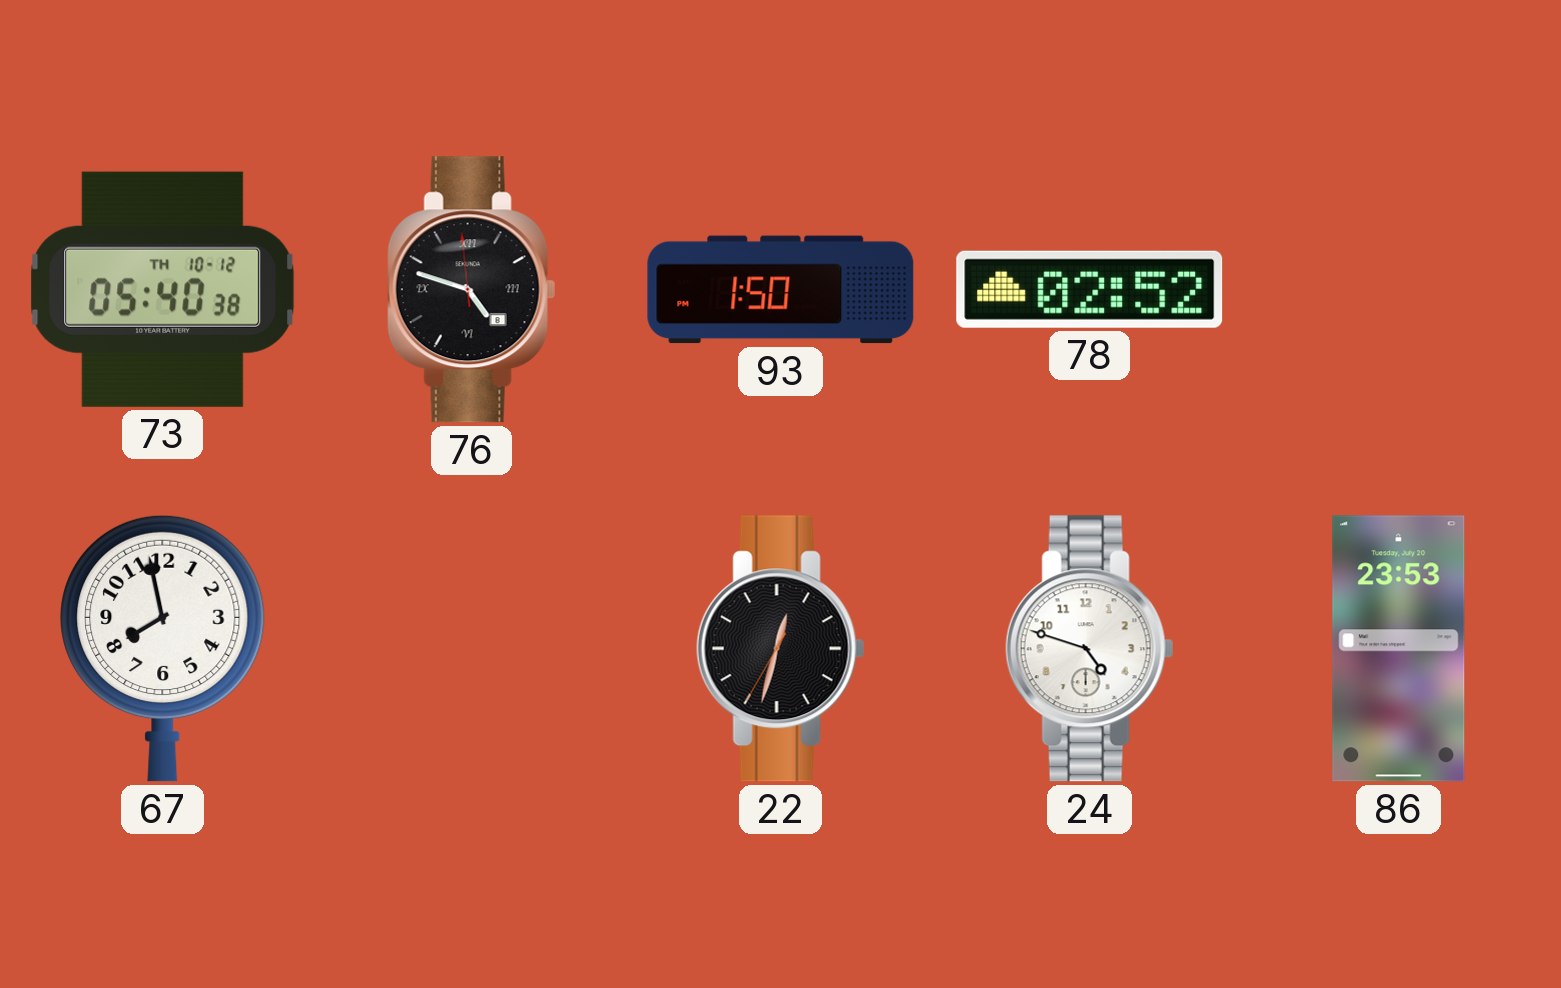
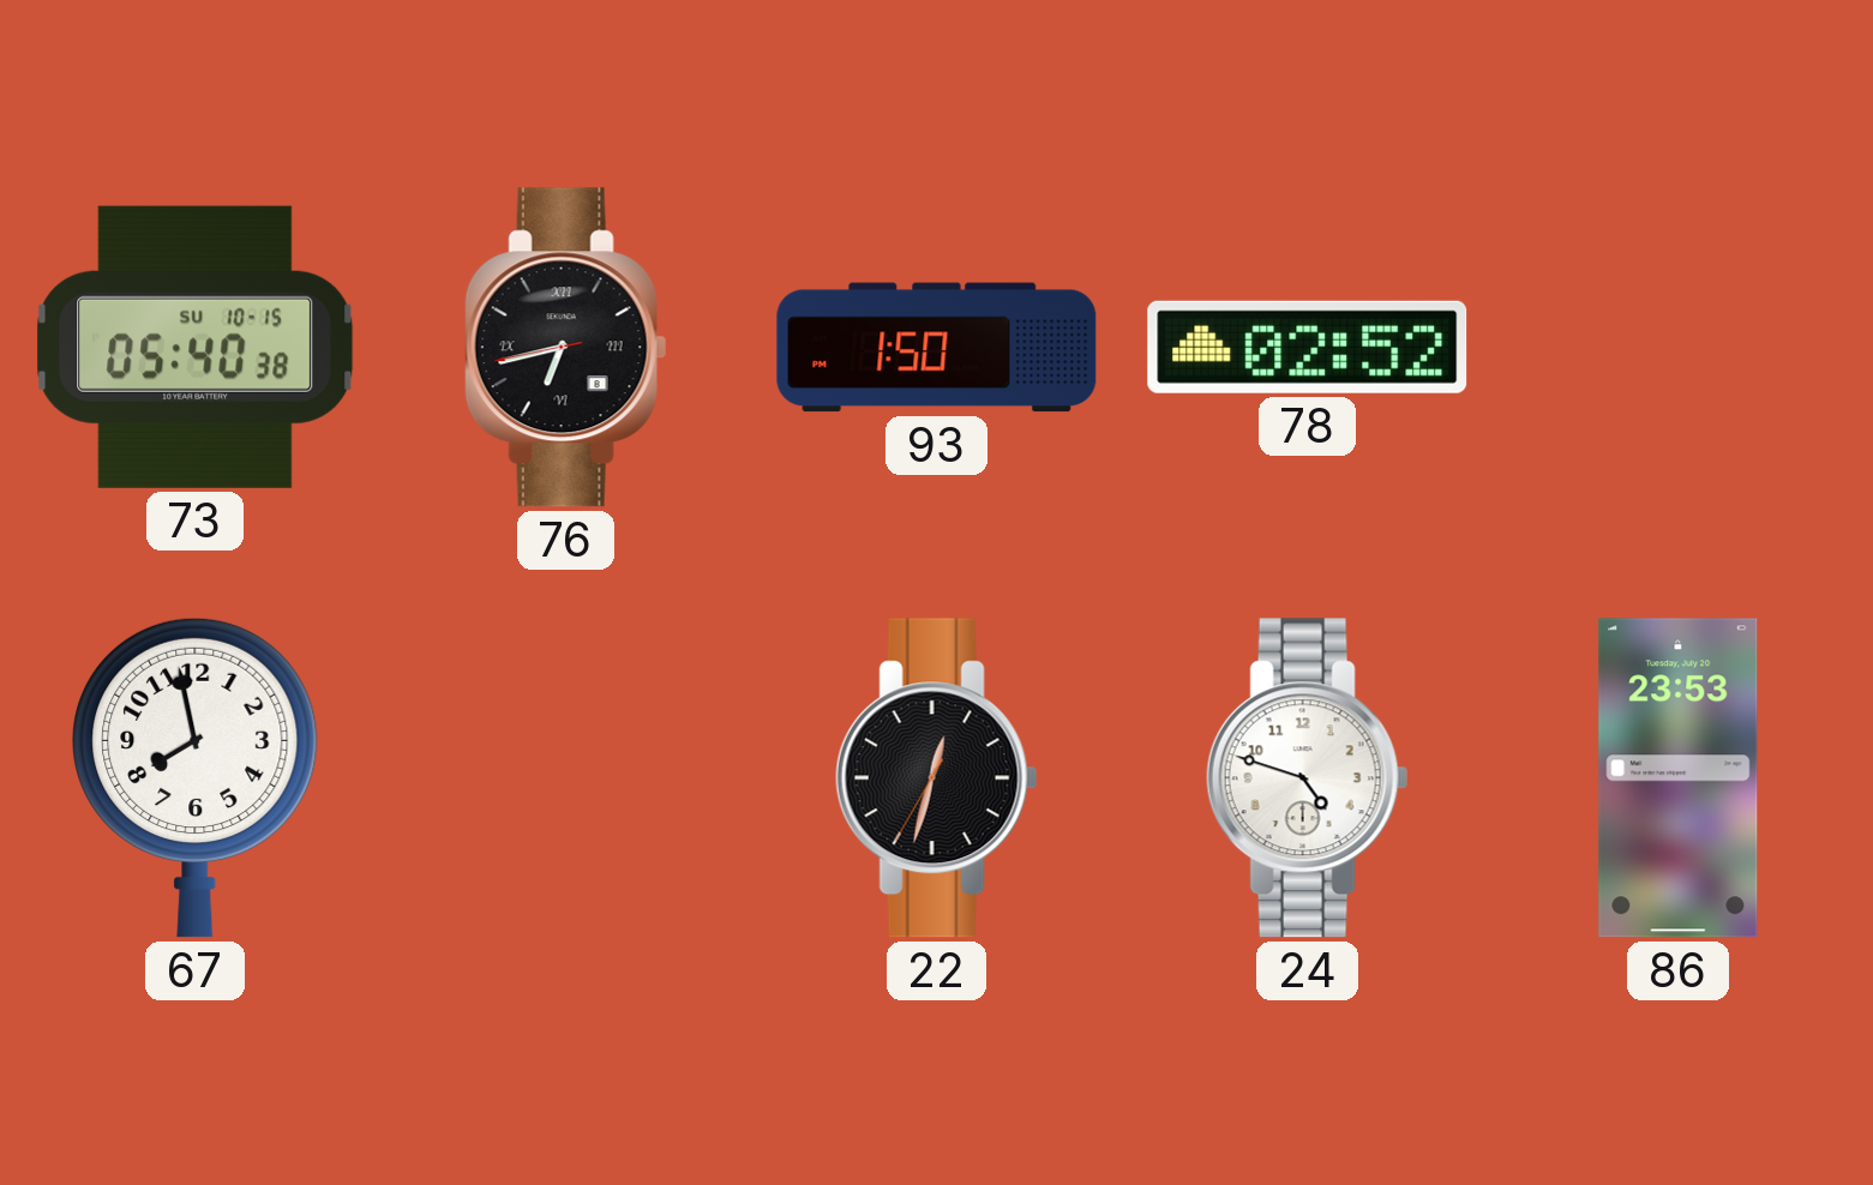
73 date: TH 10-12 -> SU 10-15
76: 4:47 -> 6:42
